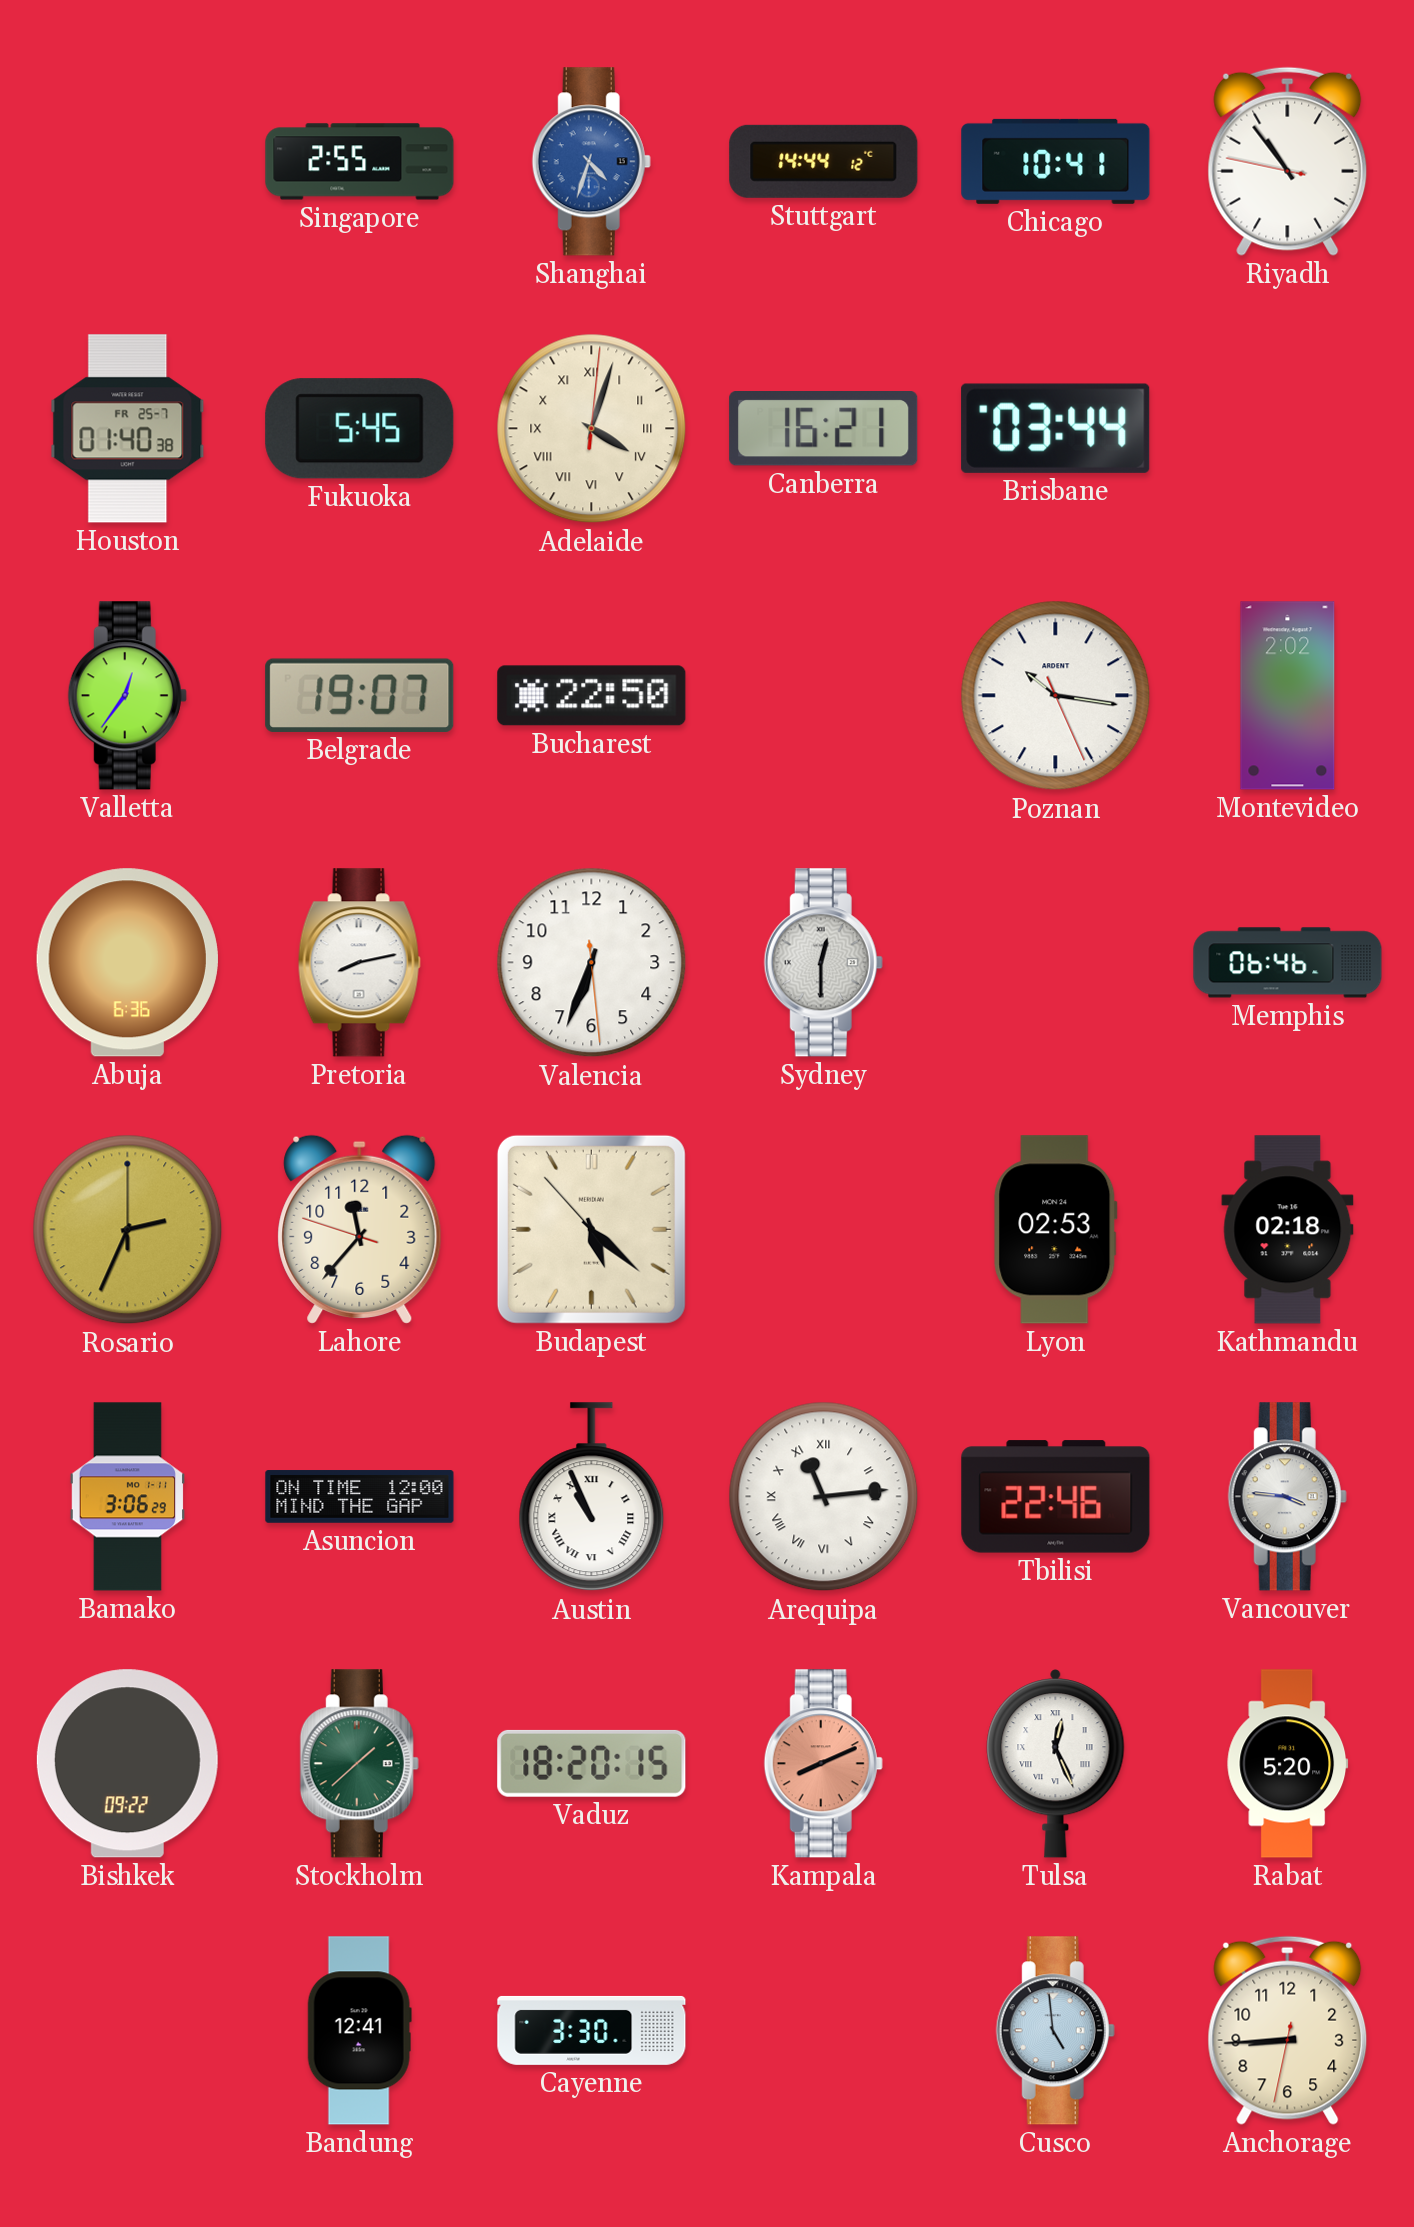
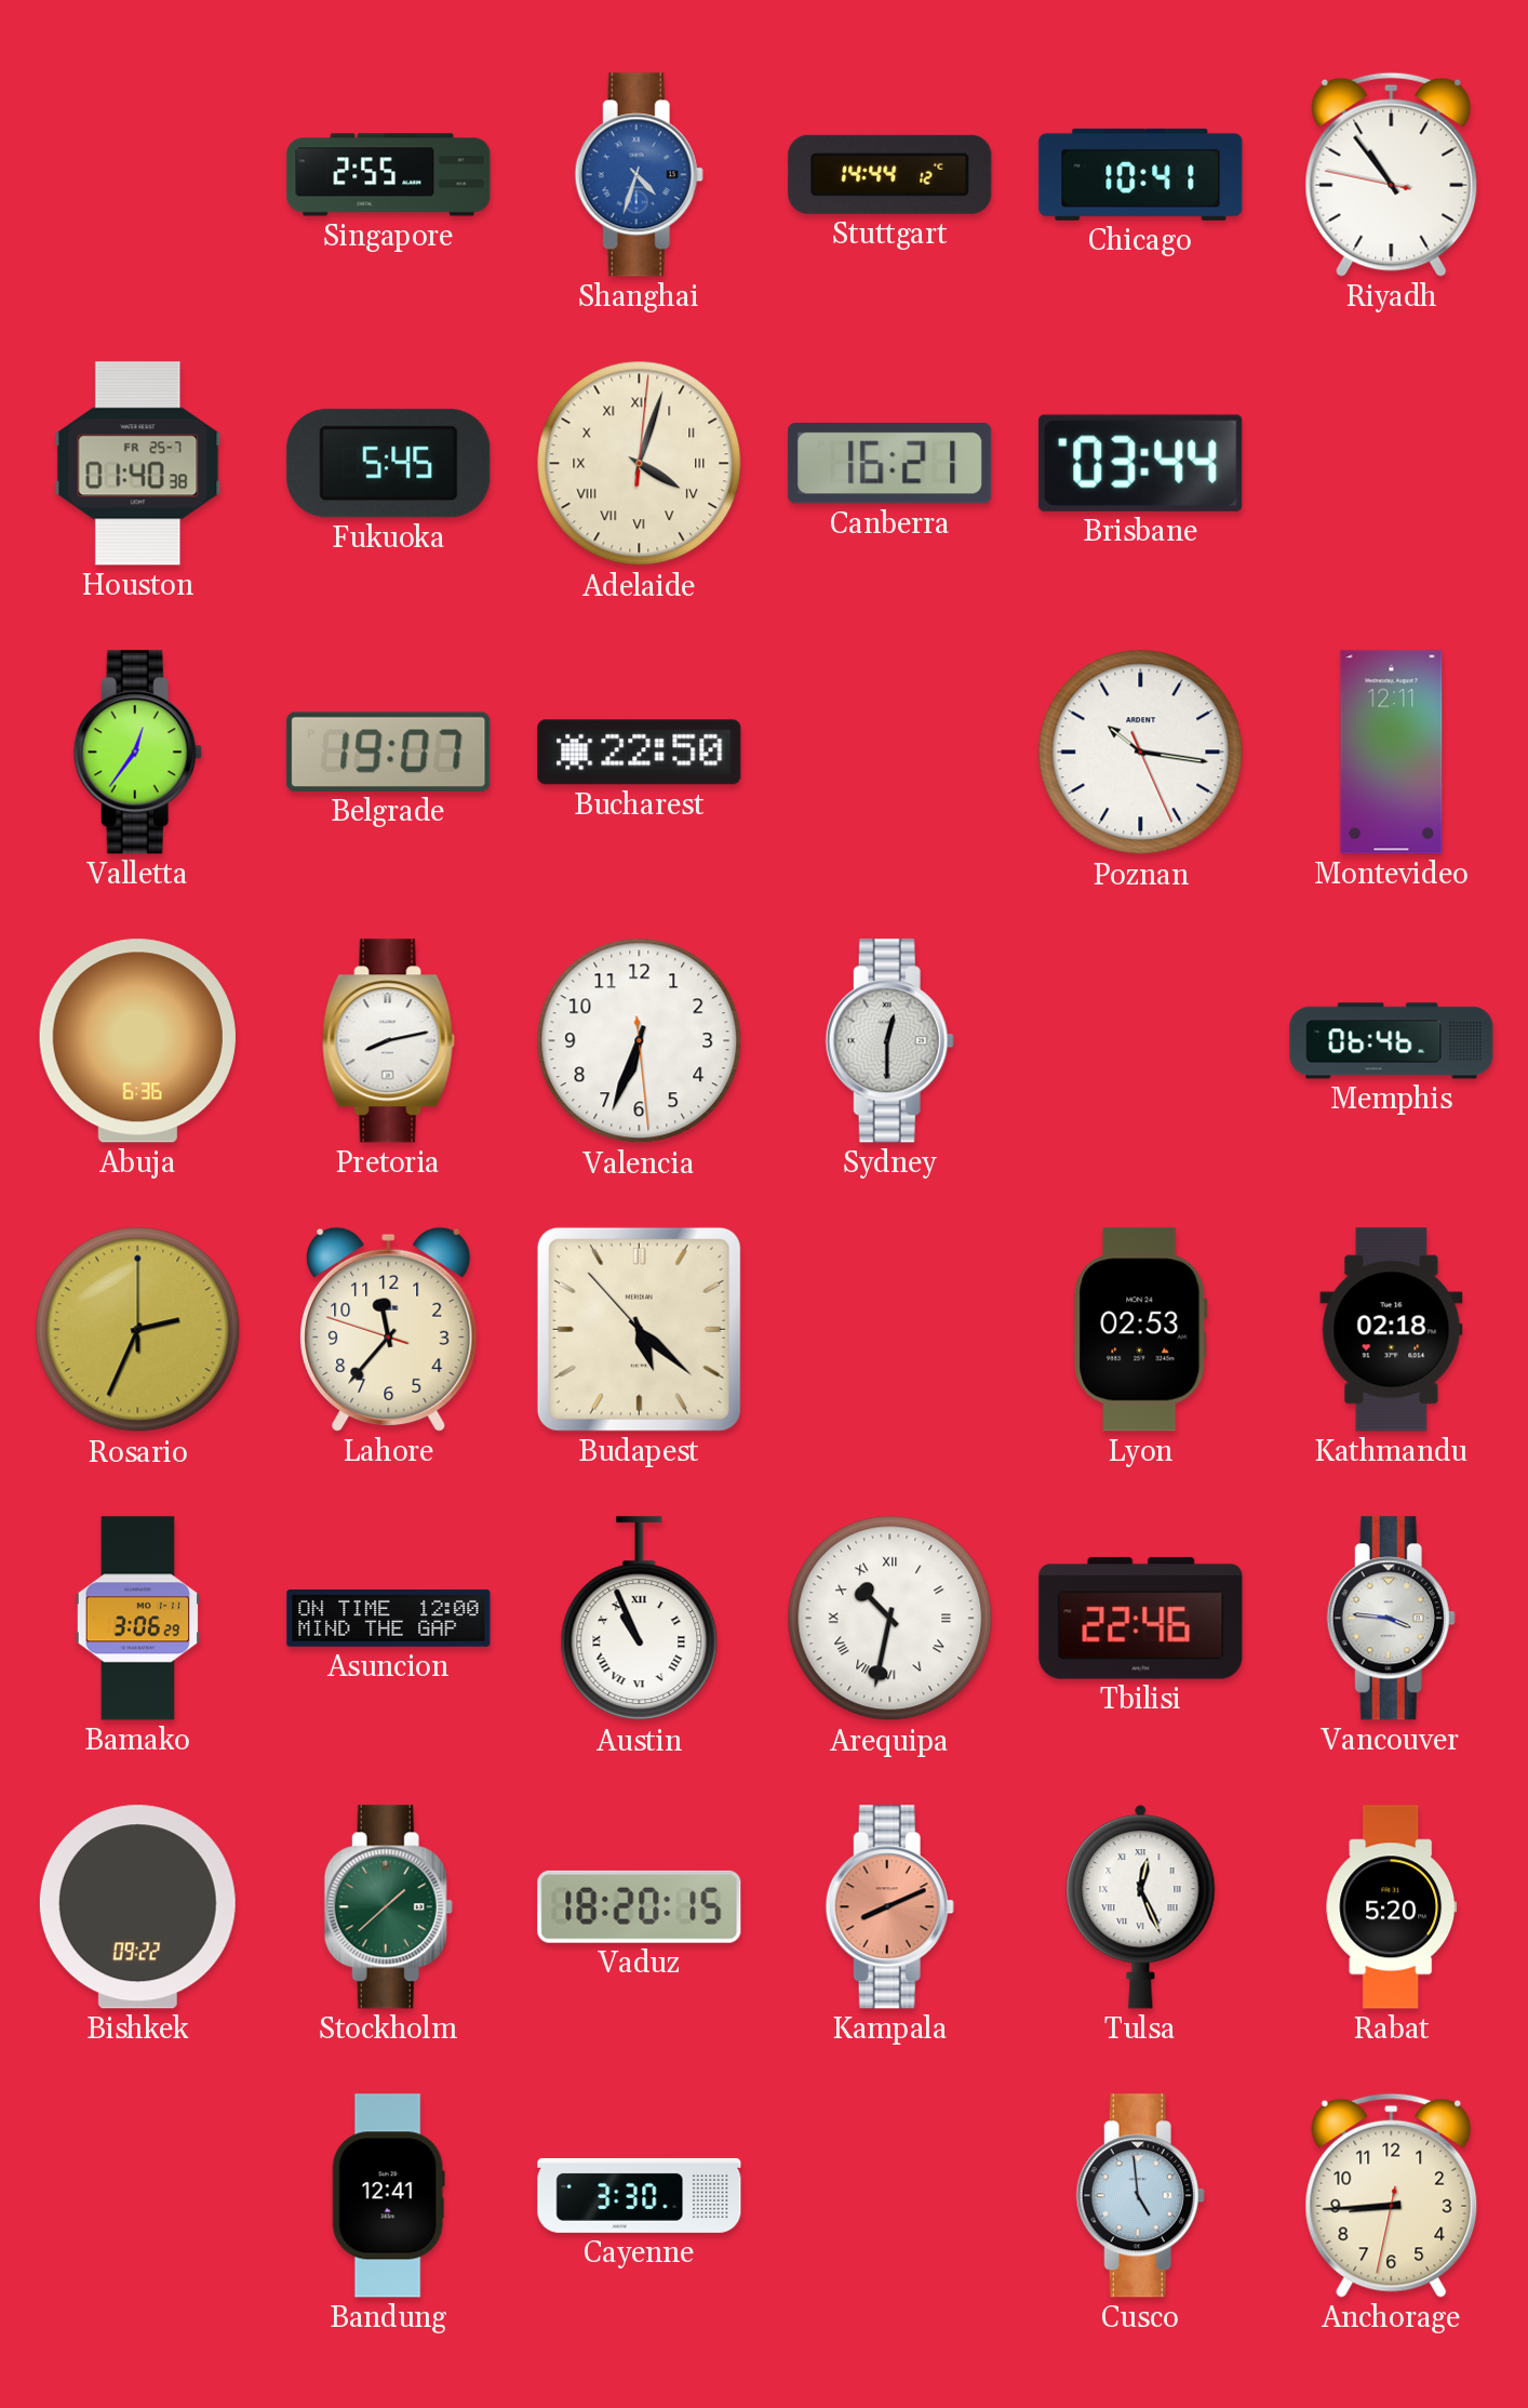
Montevideo: 2:02 -> 12:11
Arequipa: 11:14 -> 10:32
